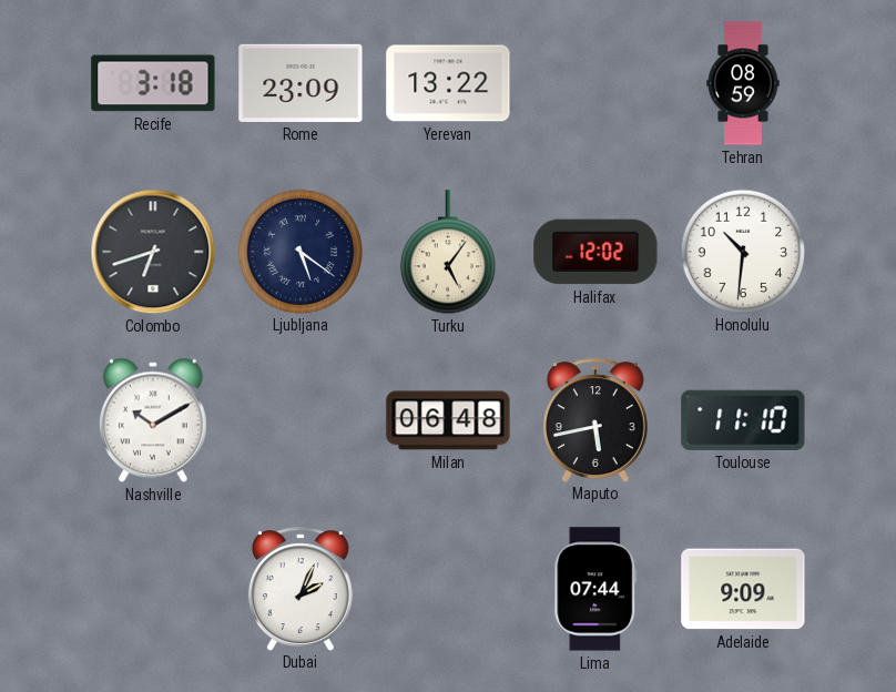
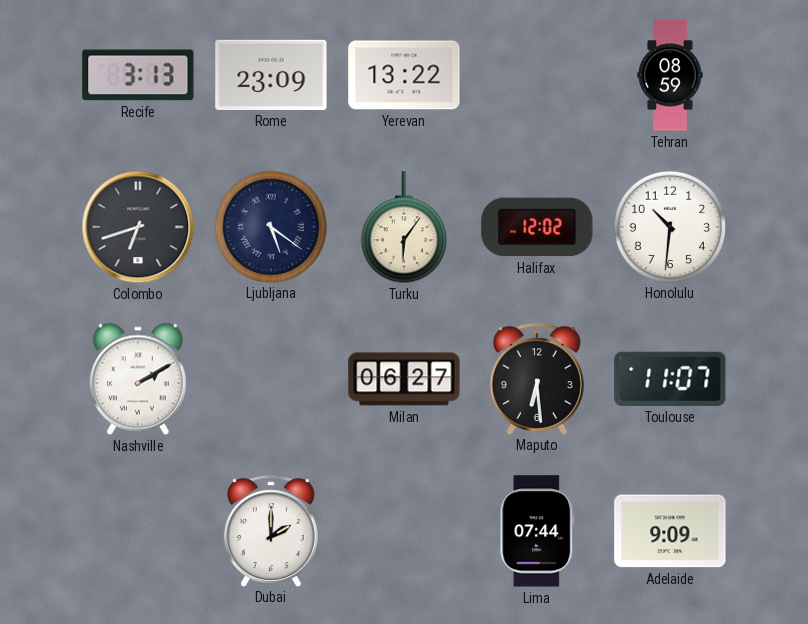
Recife: 3:18 -> 3:13
Turku: 5:06 -> 6:06
Nashville: 10:10 -> 2:10
Milan: 06:48 -> 06:27
Maputo: 5:43 -> 6:29
Toulouse: 11:10 -> 11:07
Dubai: 2:04 -> 2:00
